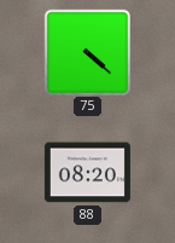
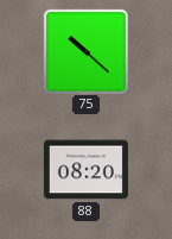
75: 4:22 -> 10:22
